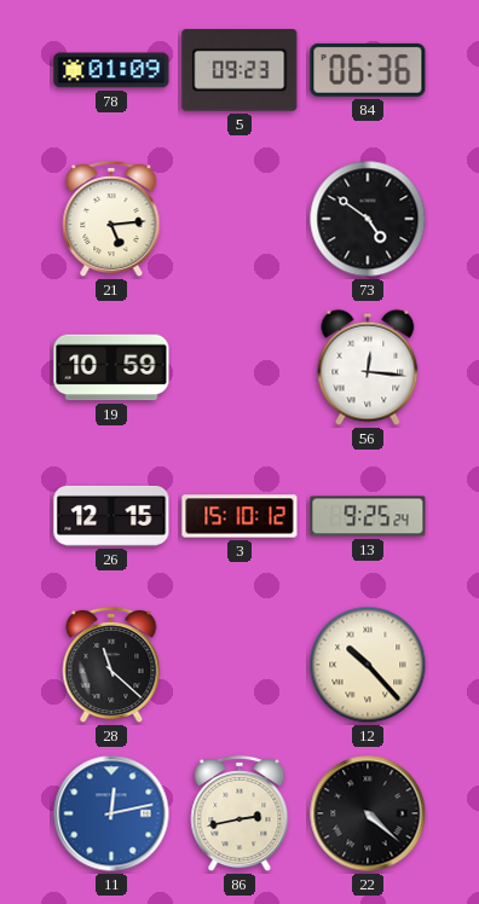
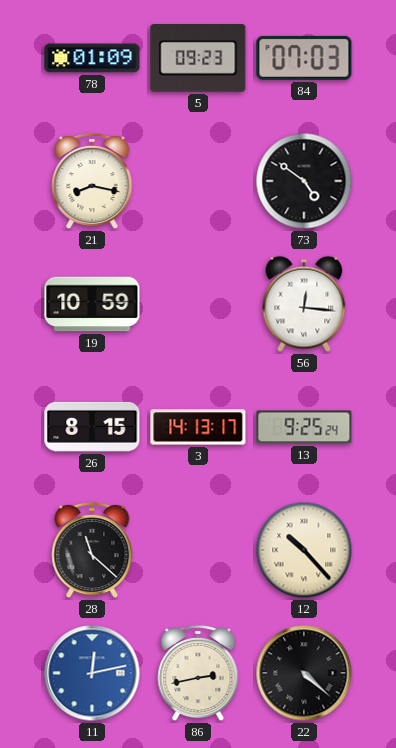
84: 06:36 -> 07:03
21: 5:14 -> 8:17
26: 12:15 -> 8:15
3: 15:10 -> 14:13
